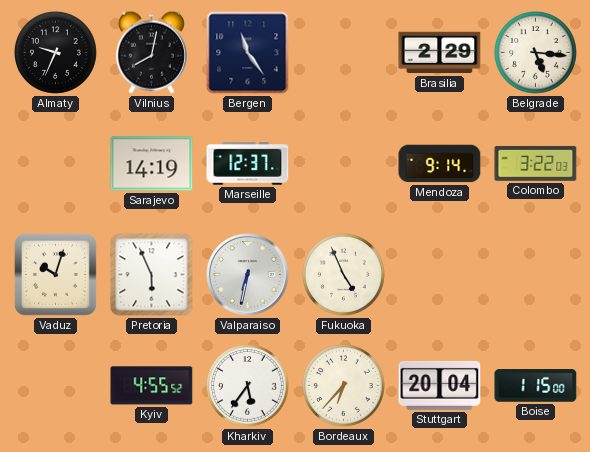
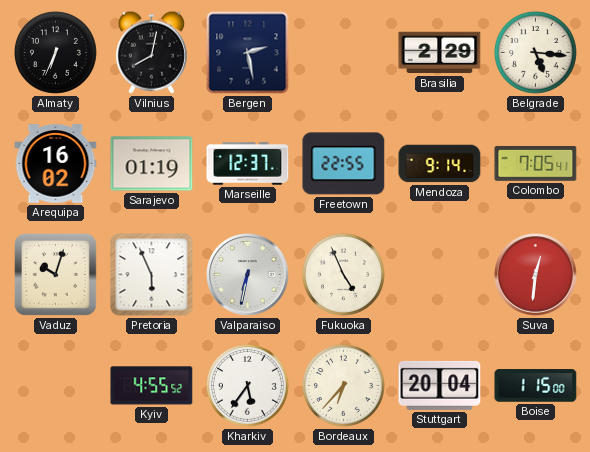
Almaty: 9:34 -> 6:34
Bergen: 11:24 -> 2:28
Arequipa: none -> 16:02
Sarajevo: 14:19 -> 01:19
Freetown: none -> 22:55
Colombo: 3:22 -> 7:05
Suva: none -> 12:31
